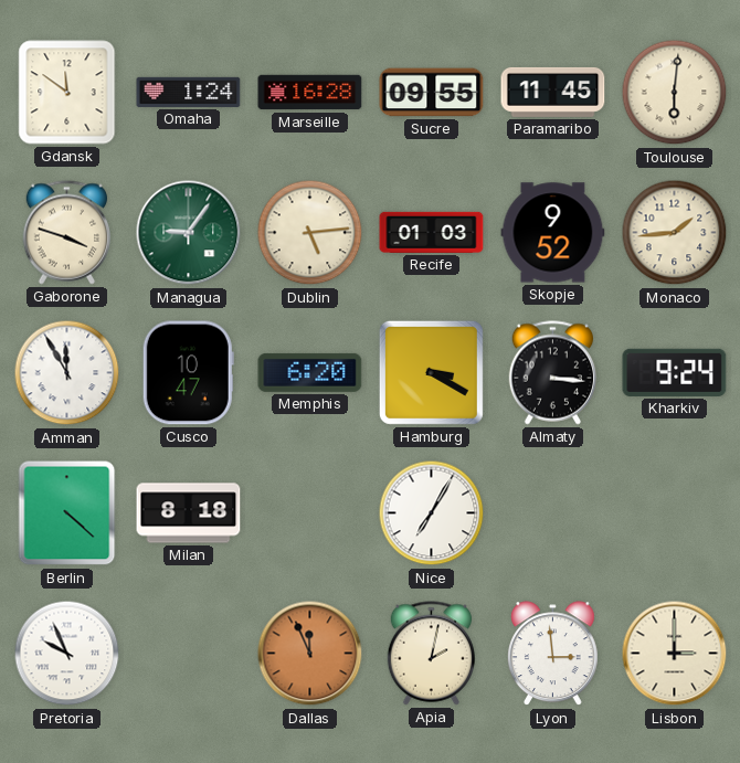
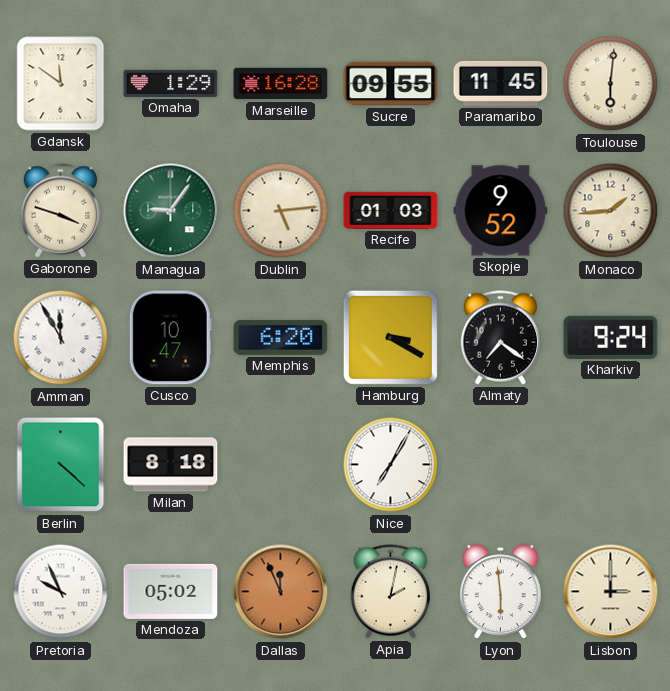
Omaha: 1:24 -> 1:29
Almaty: 3:16 -> 7:21
Mendoza: none -> 05:02
Lyon: 2:59 -> 5:59
